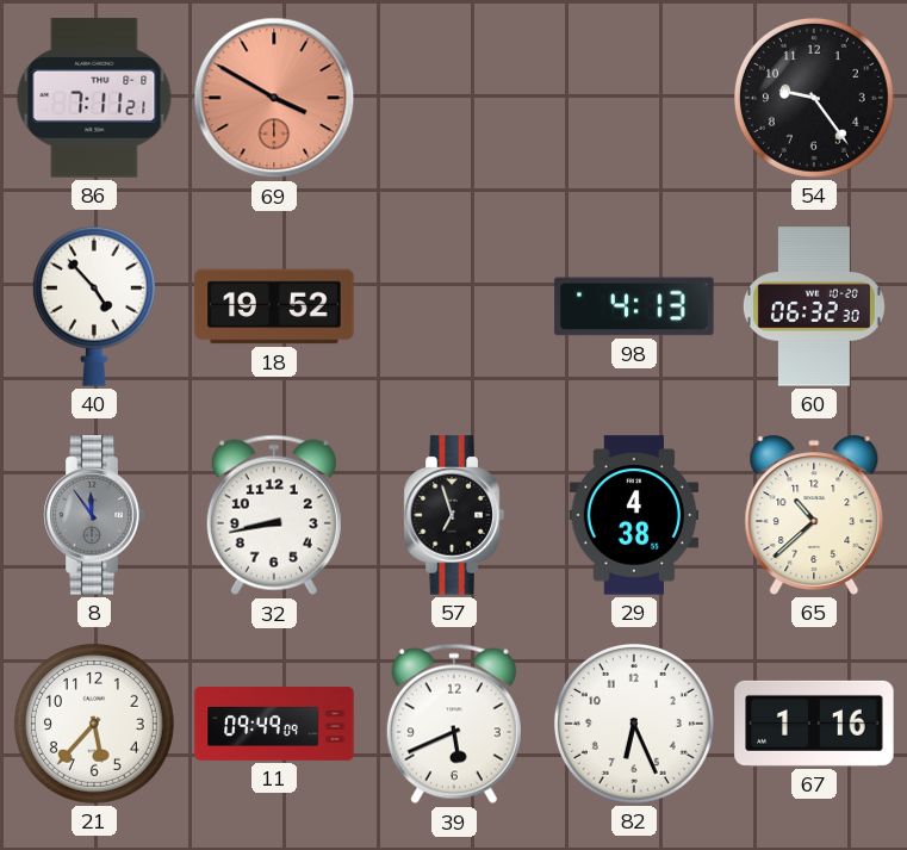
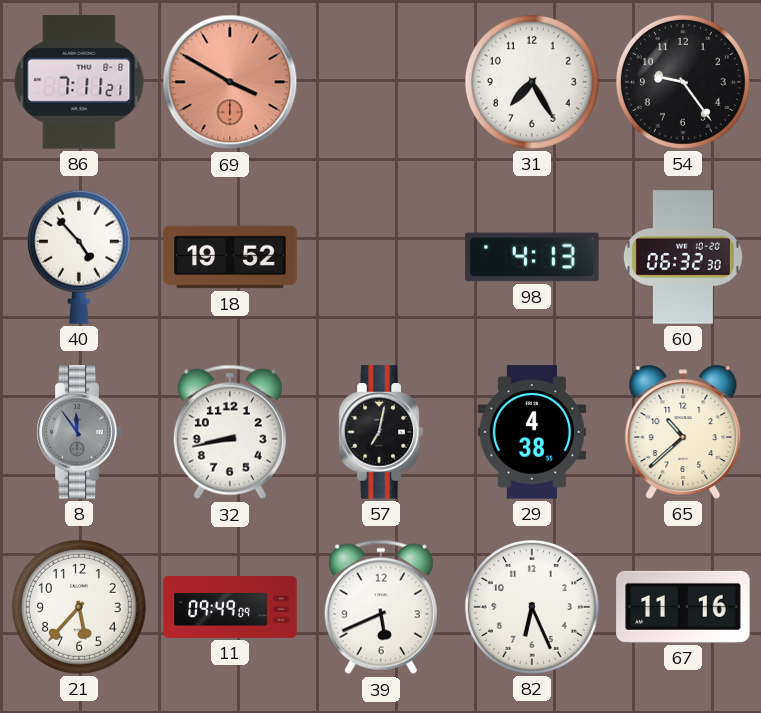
31: none -> 7:25
57: 6:57 -> 7:02
67: 1:16 -> 11:16
